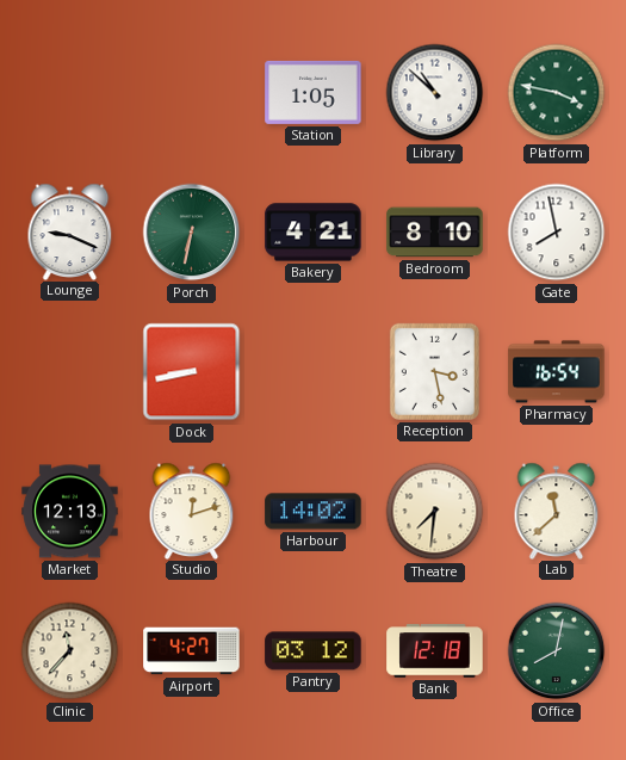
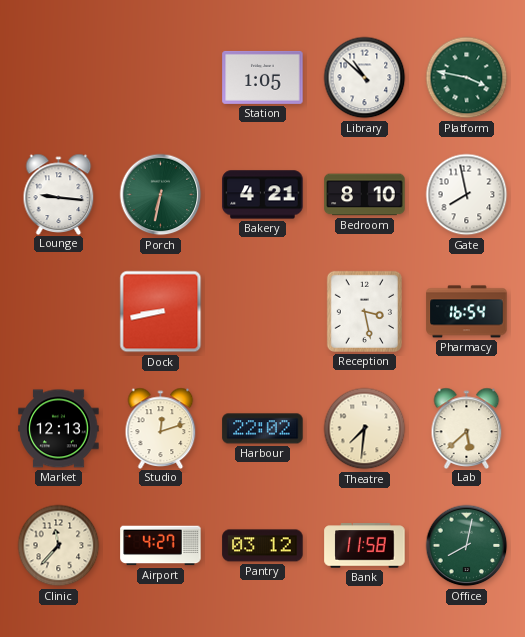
Lounge: 9:19 -> 9:16
Harbour: 14:02 -> 22:02
Lab: 11:38 -> 5:38
Bank: 12:18 -> 11:58
